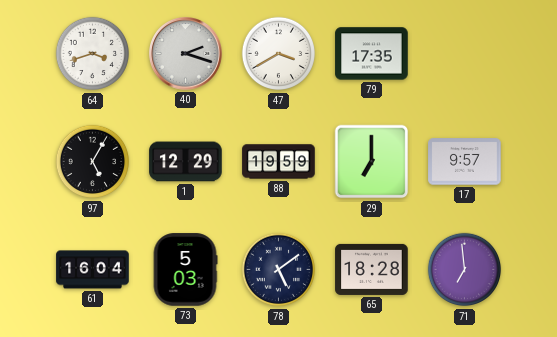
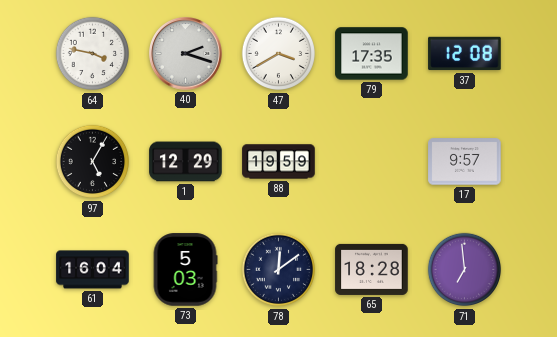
64: 3:42 -> 3:47
37: none -> 12:08
29: 7:00 -> none
78: 5:09 -> 12:09
